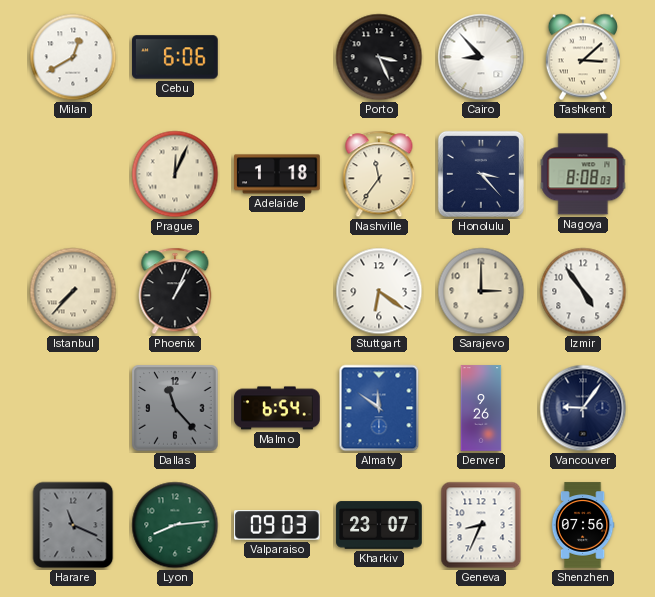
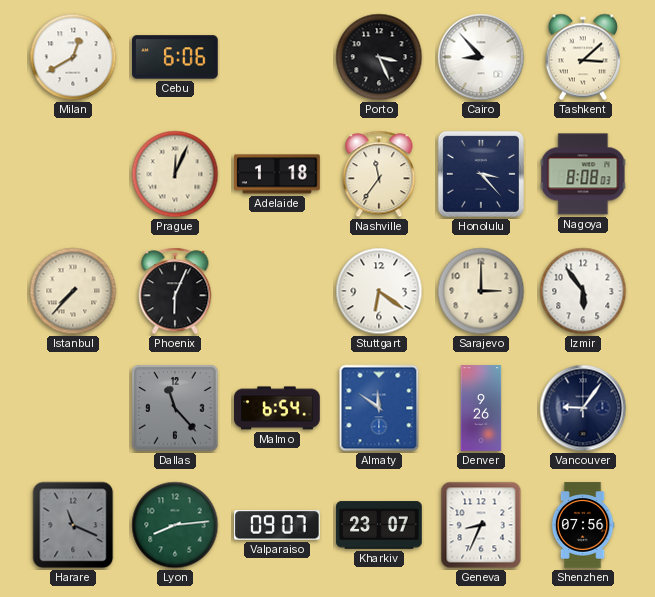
Phoenix: 1:04 -> 6:04
Izmir: 4:54 -> 5:54
Valparaiso: 09:03 -> 09:07
